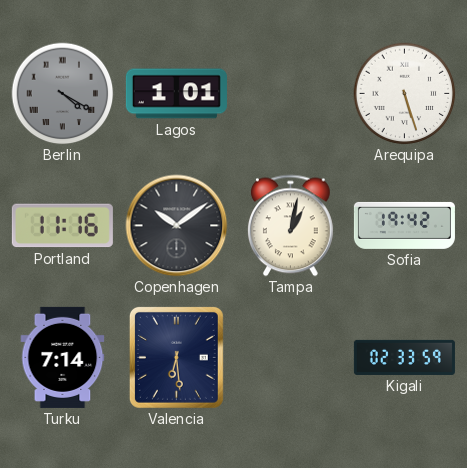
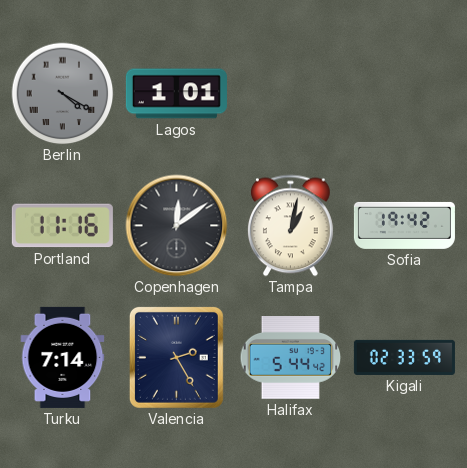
Arequipa: 5:27 -> none
Copenhagen: 10:09 -> 12:09
Valencia: 6:29 -> 2:25
Halifax: none -> 5:44
